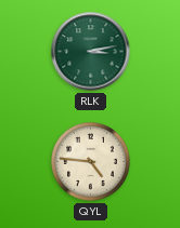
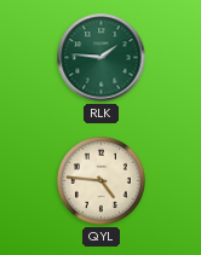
RLK: 3:13 -> 1:46
